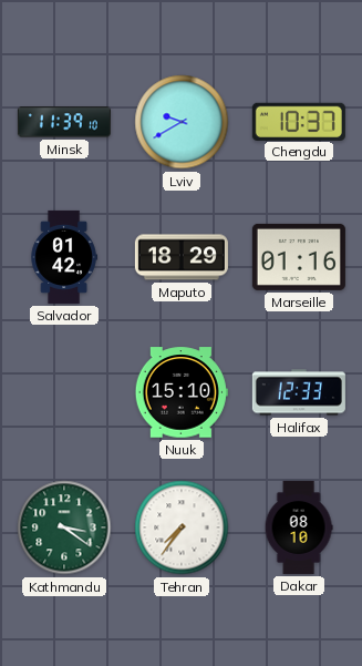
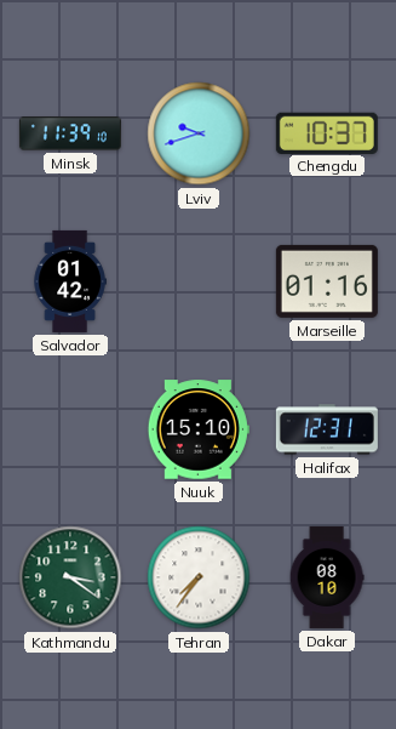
Lviv: 9:40 -> 9:42
Maputo: 18:29 -> none
Halifax: 12:33 -> 12:31
